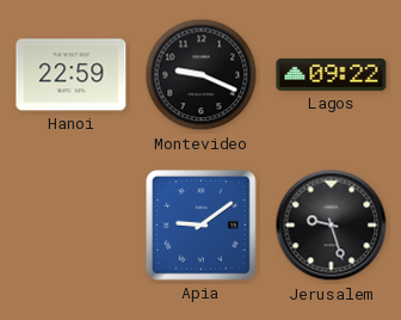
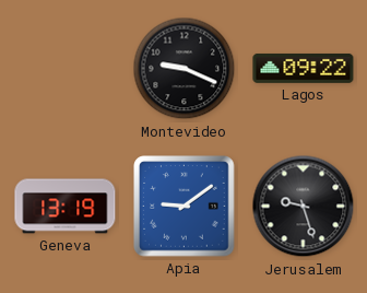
Hanoi: 22:59 -> none
Geneva: none -> 13:19
